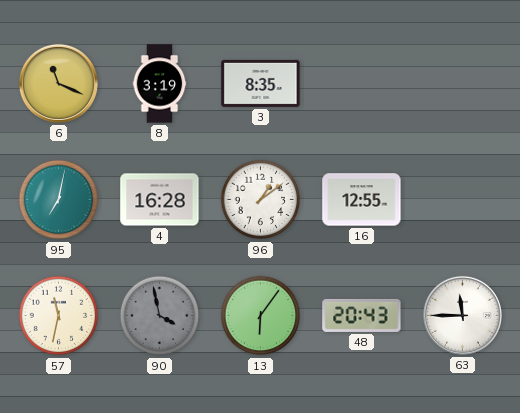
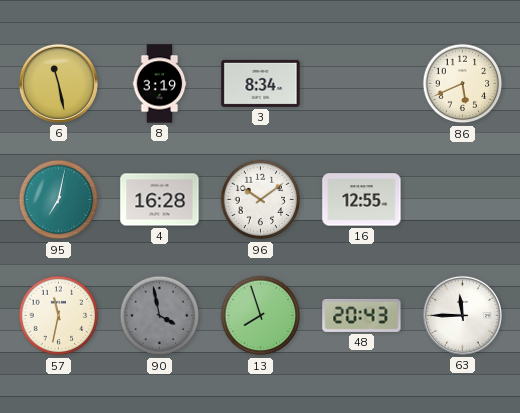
6: 11:19 -> 11:28
3: 8:35 -> 8:34
86: none -> 5:41
96: 1:09 -> 10:09
13: 6:06 -> 7:57
